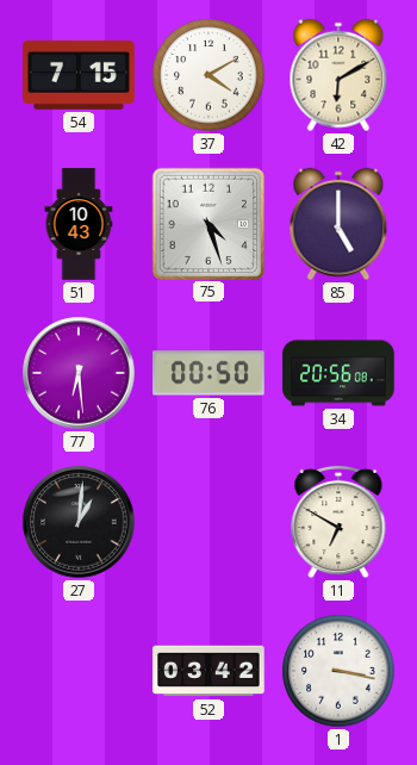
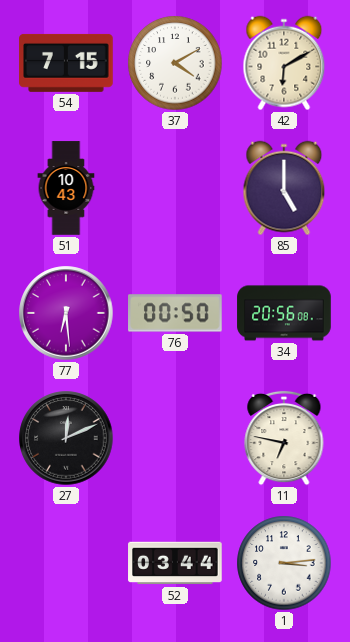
75: 4:27 -> none
27: 1:01 -> 12:11
11: 6:50 -> 6:47
52: 03:42 -> 03:44
1: 3:17 -> 3:14
